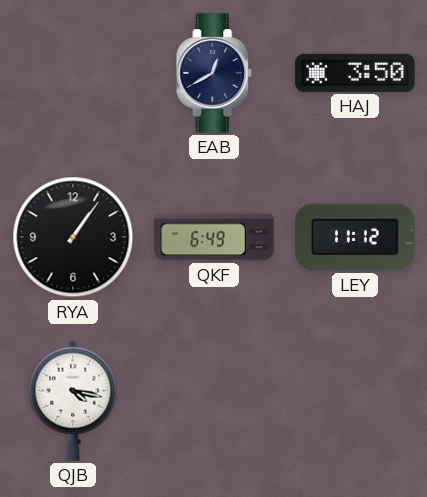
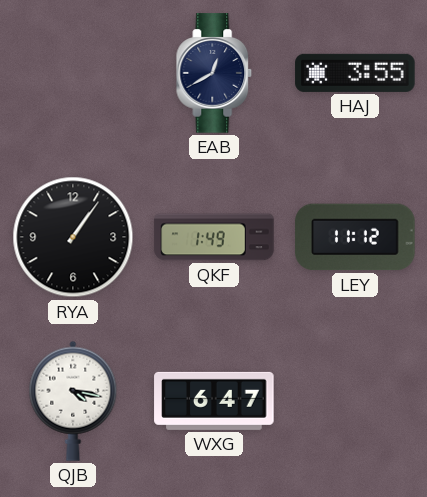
HAJ: 3:50 -> 3:55
QKF: 6:49 -> 1:49
WXG: none -> 6:47
